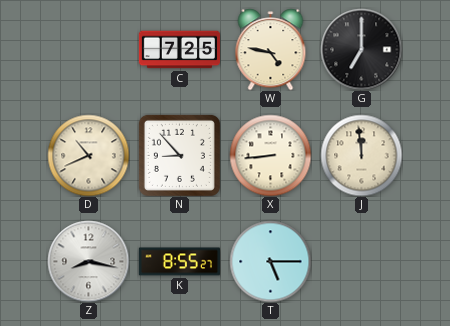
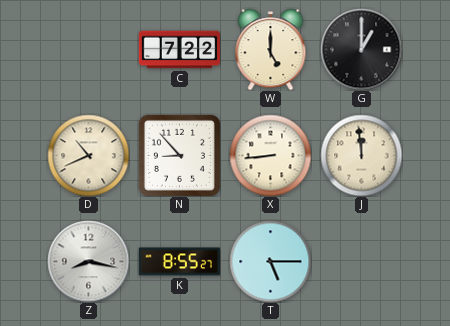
C: 7:25 -> 7:22
W: 4:47 -> 5:00
G: 7:00 -> 1:00
